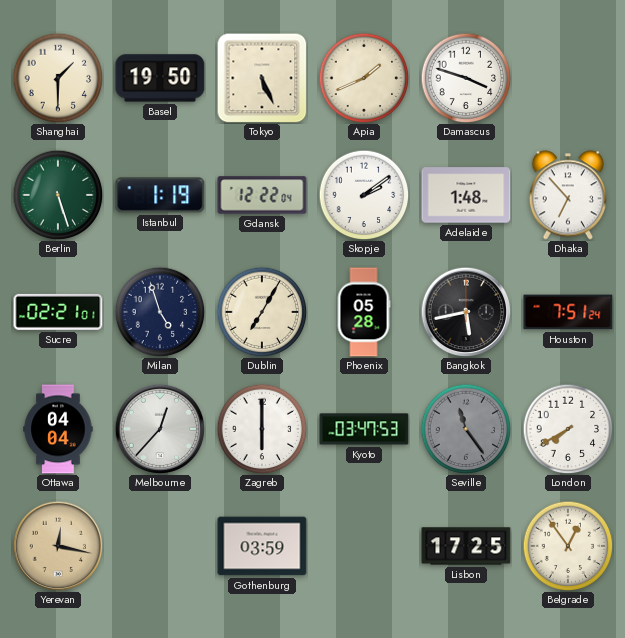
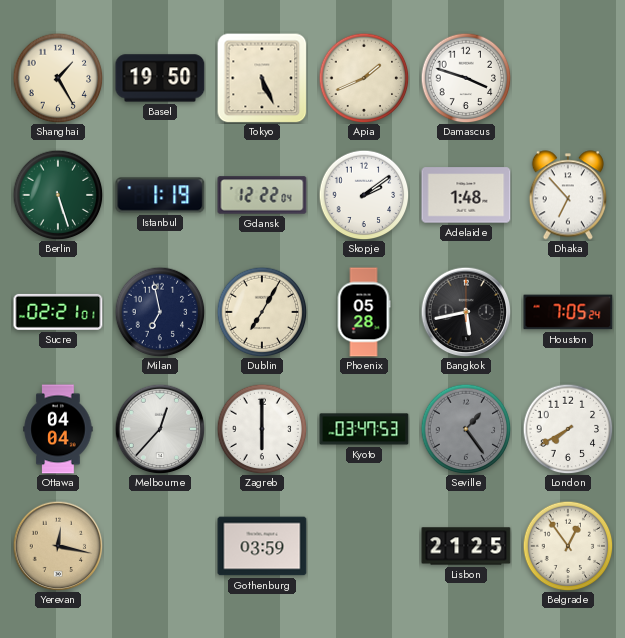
Shanghai: 1:30 -> 1:25
Milan: 4:57 -> 6:58
Houston: 7:51 -> 7:05
Seville: 11:24 -> 1:24
Lisbon: 17:25 -> 21:25
